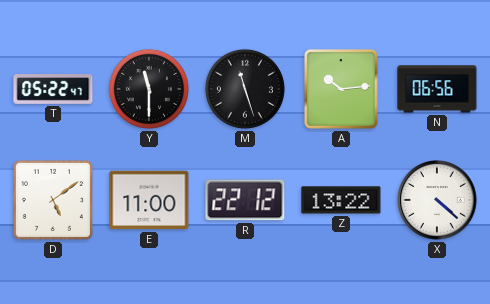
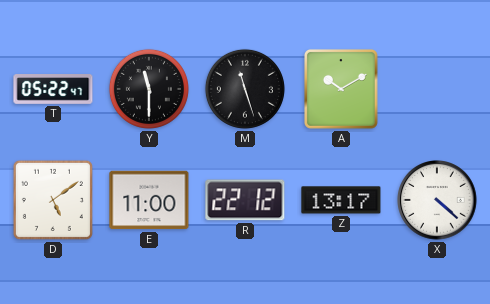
A: 10:14 -> 10:10
N: 06:56 -> none
Z: 13:22 -> 13:17
